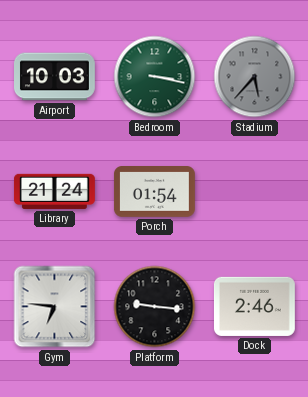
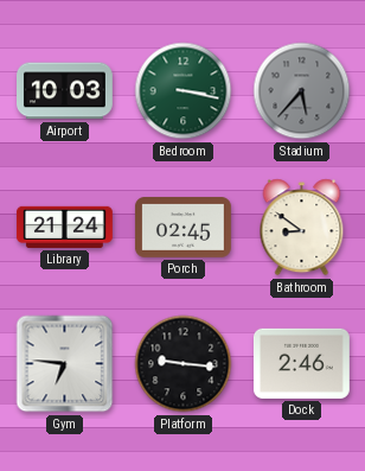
Porch: 01:54 -> 02:45
Bathroom: none -> 8:51
